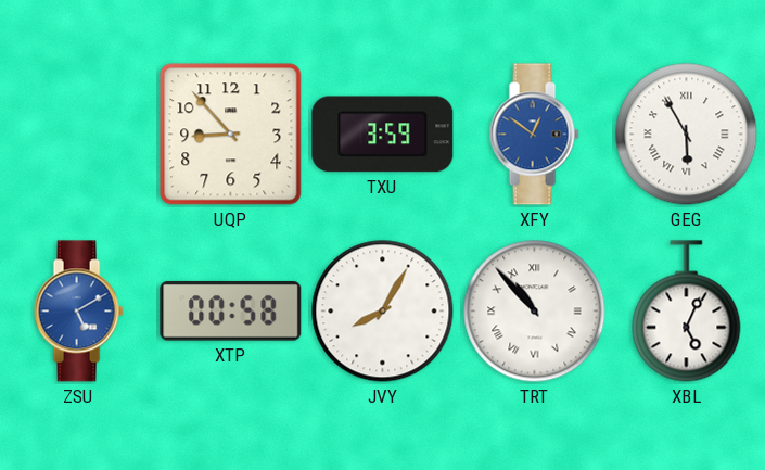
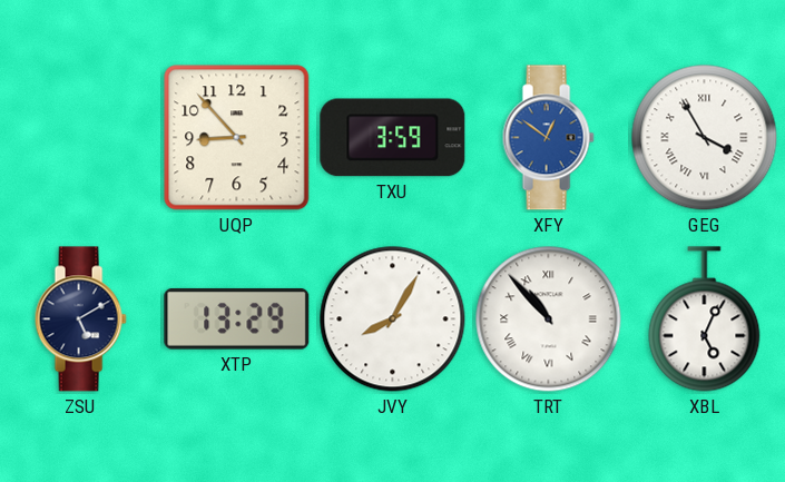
GEG: 5:55 -> 3:55
ZSU dial: blue -> navy
XTP: 00:58 -> 13:29
